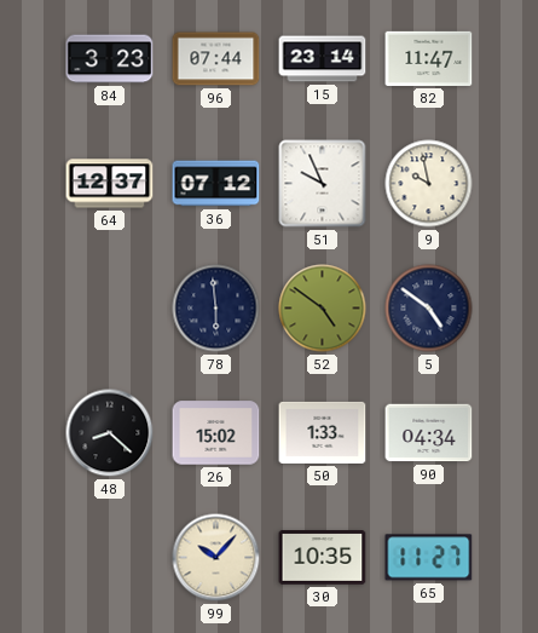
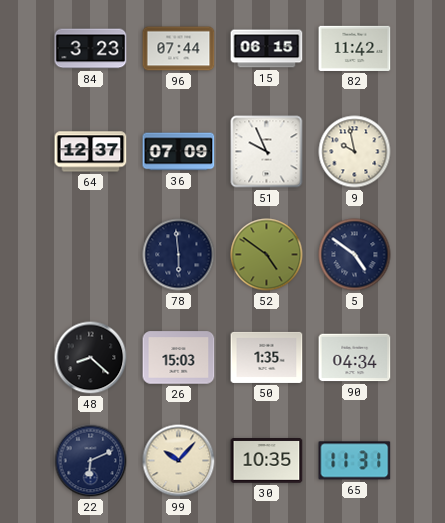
15: 23:14 -> 06:15
82: 11:47 -> 11:42
36: 07:12 -> 07:09
26: 15:02 -> 15:03
50: 1:33 -> 1:35
22: none -> 6:11
65: 11:27 -> 11:31
